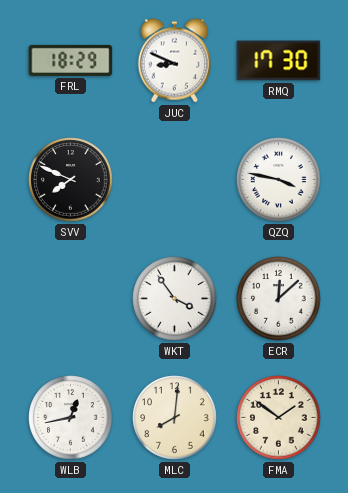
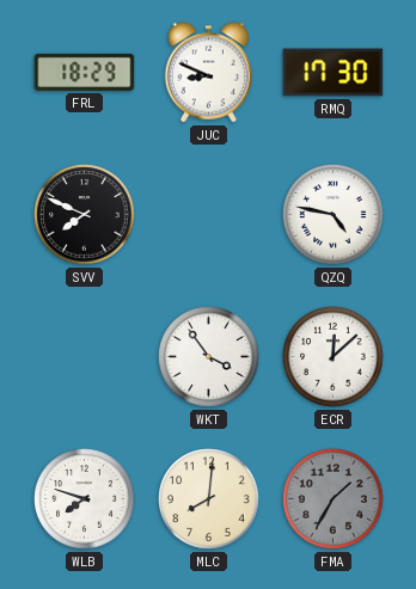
QZQ: 3:47 -> 4:47
WLB: 12:43 -> 7:48
FMA: 1:51 -> 1:35
FMA dial: cream -> grey
